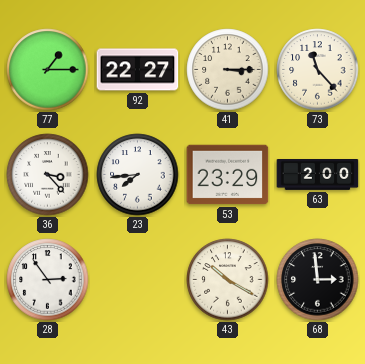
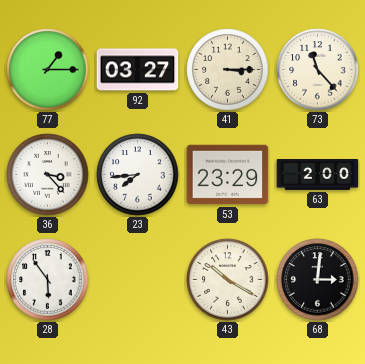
92: 22:27 -> 03:27
28: 2:54 -> 5:54
68: 2:59 -> 3:01
